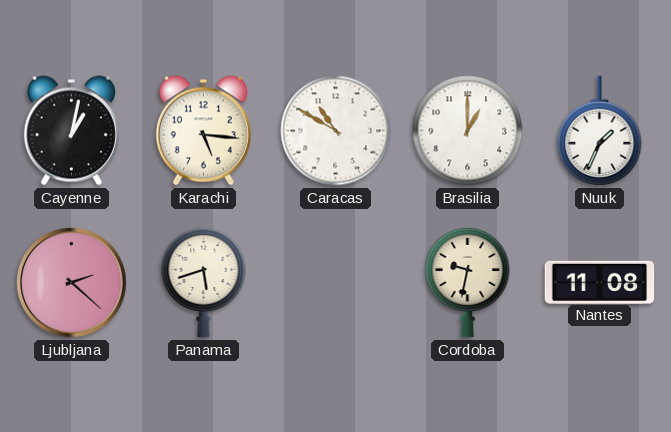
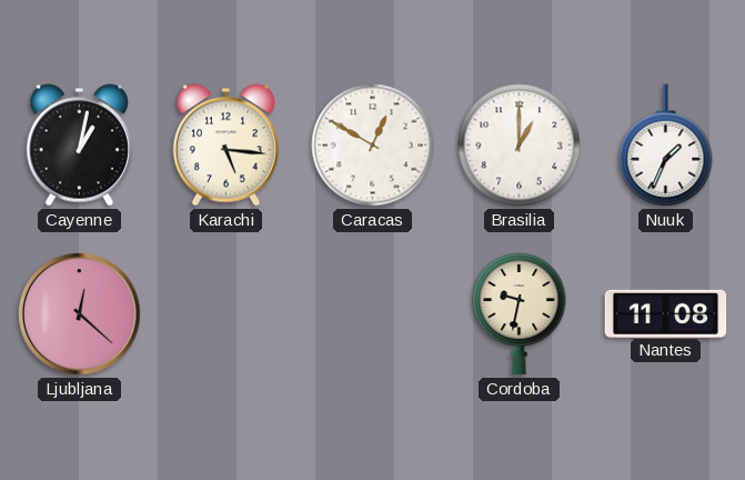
Caracas: 10:50 -> 12:50
Ljubljana: 2:22 -> 12:22
Panama: 5:42 -> none
